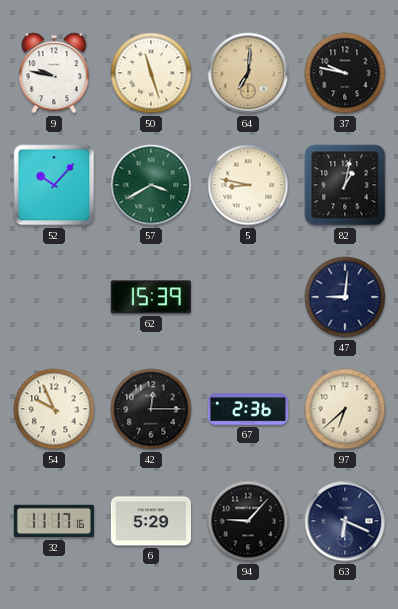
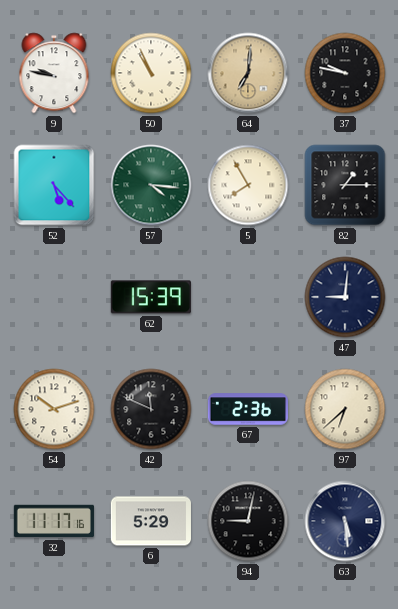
50: 11:27 -> 10:56
52: 10:07 -> 5:23
57: 3:40 -> 4:16
5: 8:47 -> 7:55
82: 1:02 -> 1:15
54: 9:56 -> 10:12
42: 12:15 -> 11:49
94: 9:07 -> 9:02
63: 6:19 -> 5:29
